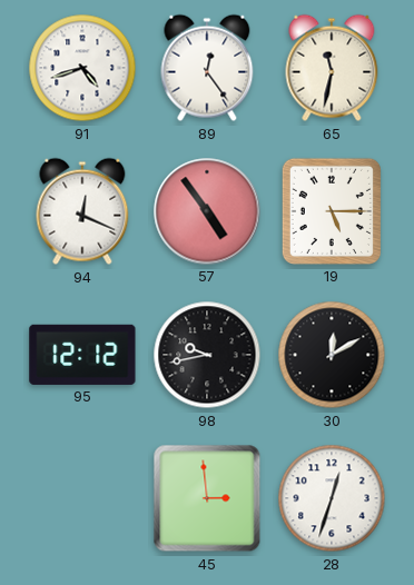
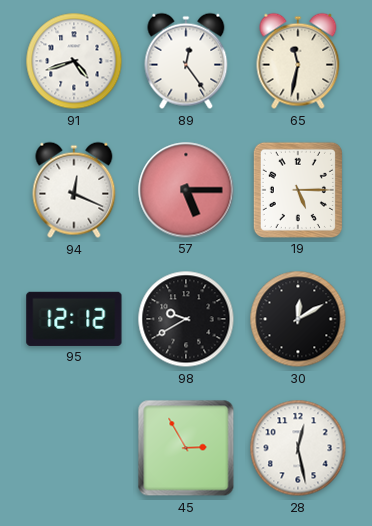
57: 4:54 -> 5:15
98: 9:43 -> 9:40
45: 2:59 -> 2:55
28: 12:33 -> 12:28
